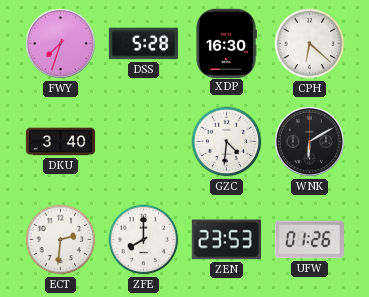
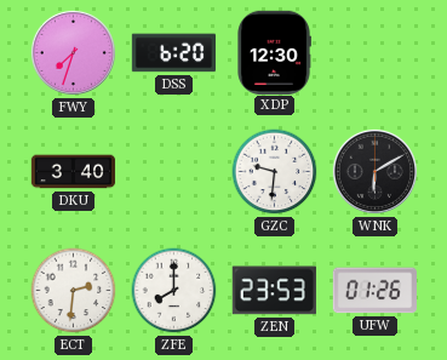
DSS: 5:28 -> 6:20
XDP: 16:30 -> 12:30
CPH: 6:22 -> none
GZC: 4:31 -> 9:31
